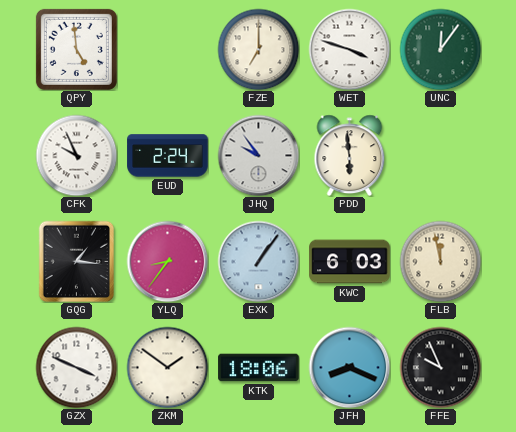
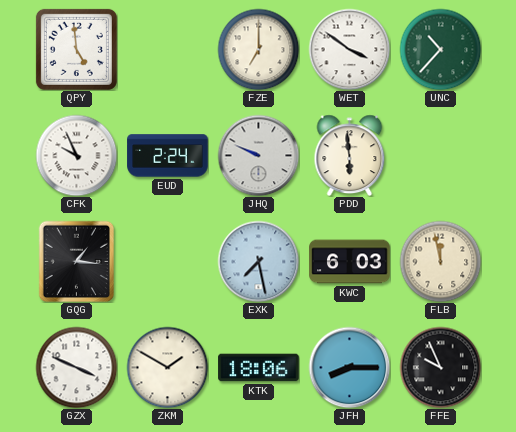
WET: 3:48 -> 3:51
UNC: 12:06 -> 10:37
JHQ: 9:54 -> 9:49
YLQ: 8:36 -> none
EXK: 1:06 -> 7:28
ZKM: 1:51 -> 1:50
JFH: 8:19 -> 8:15
